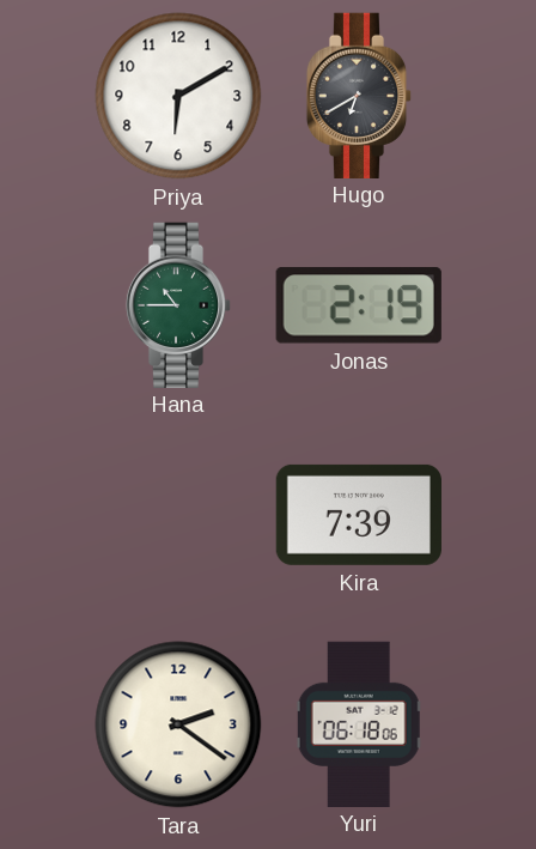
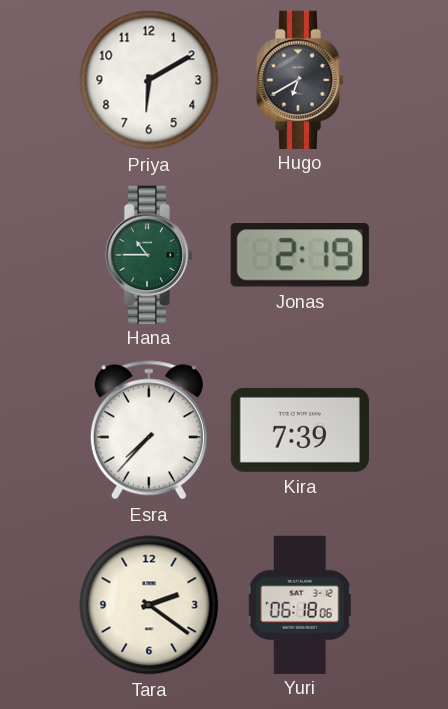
Esra: none -> 7:37
